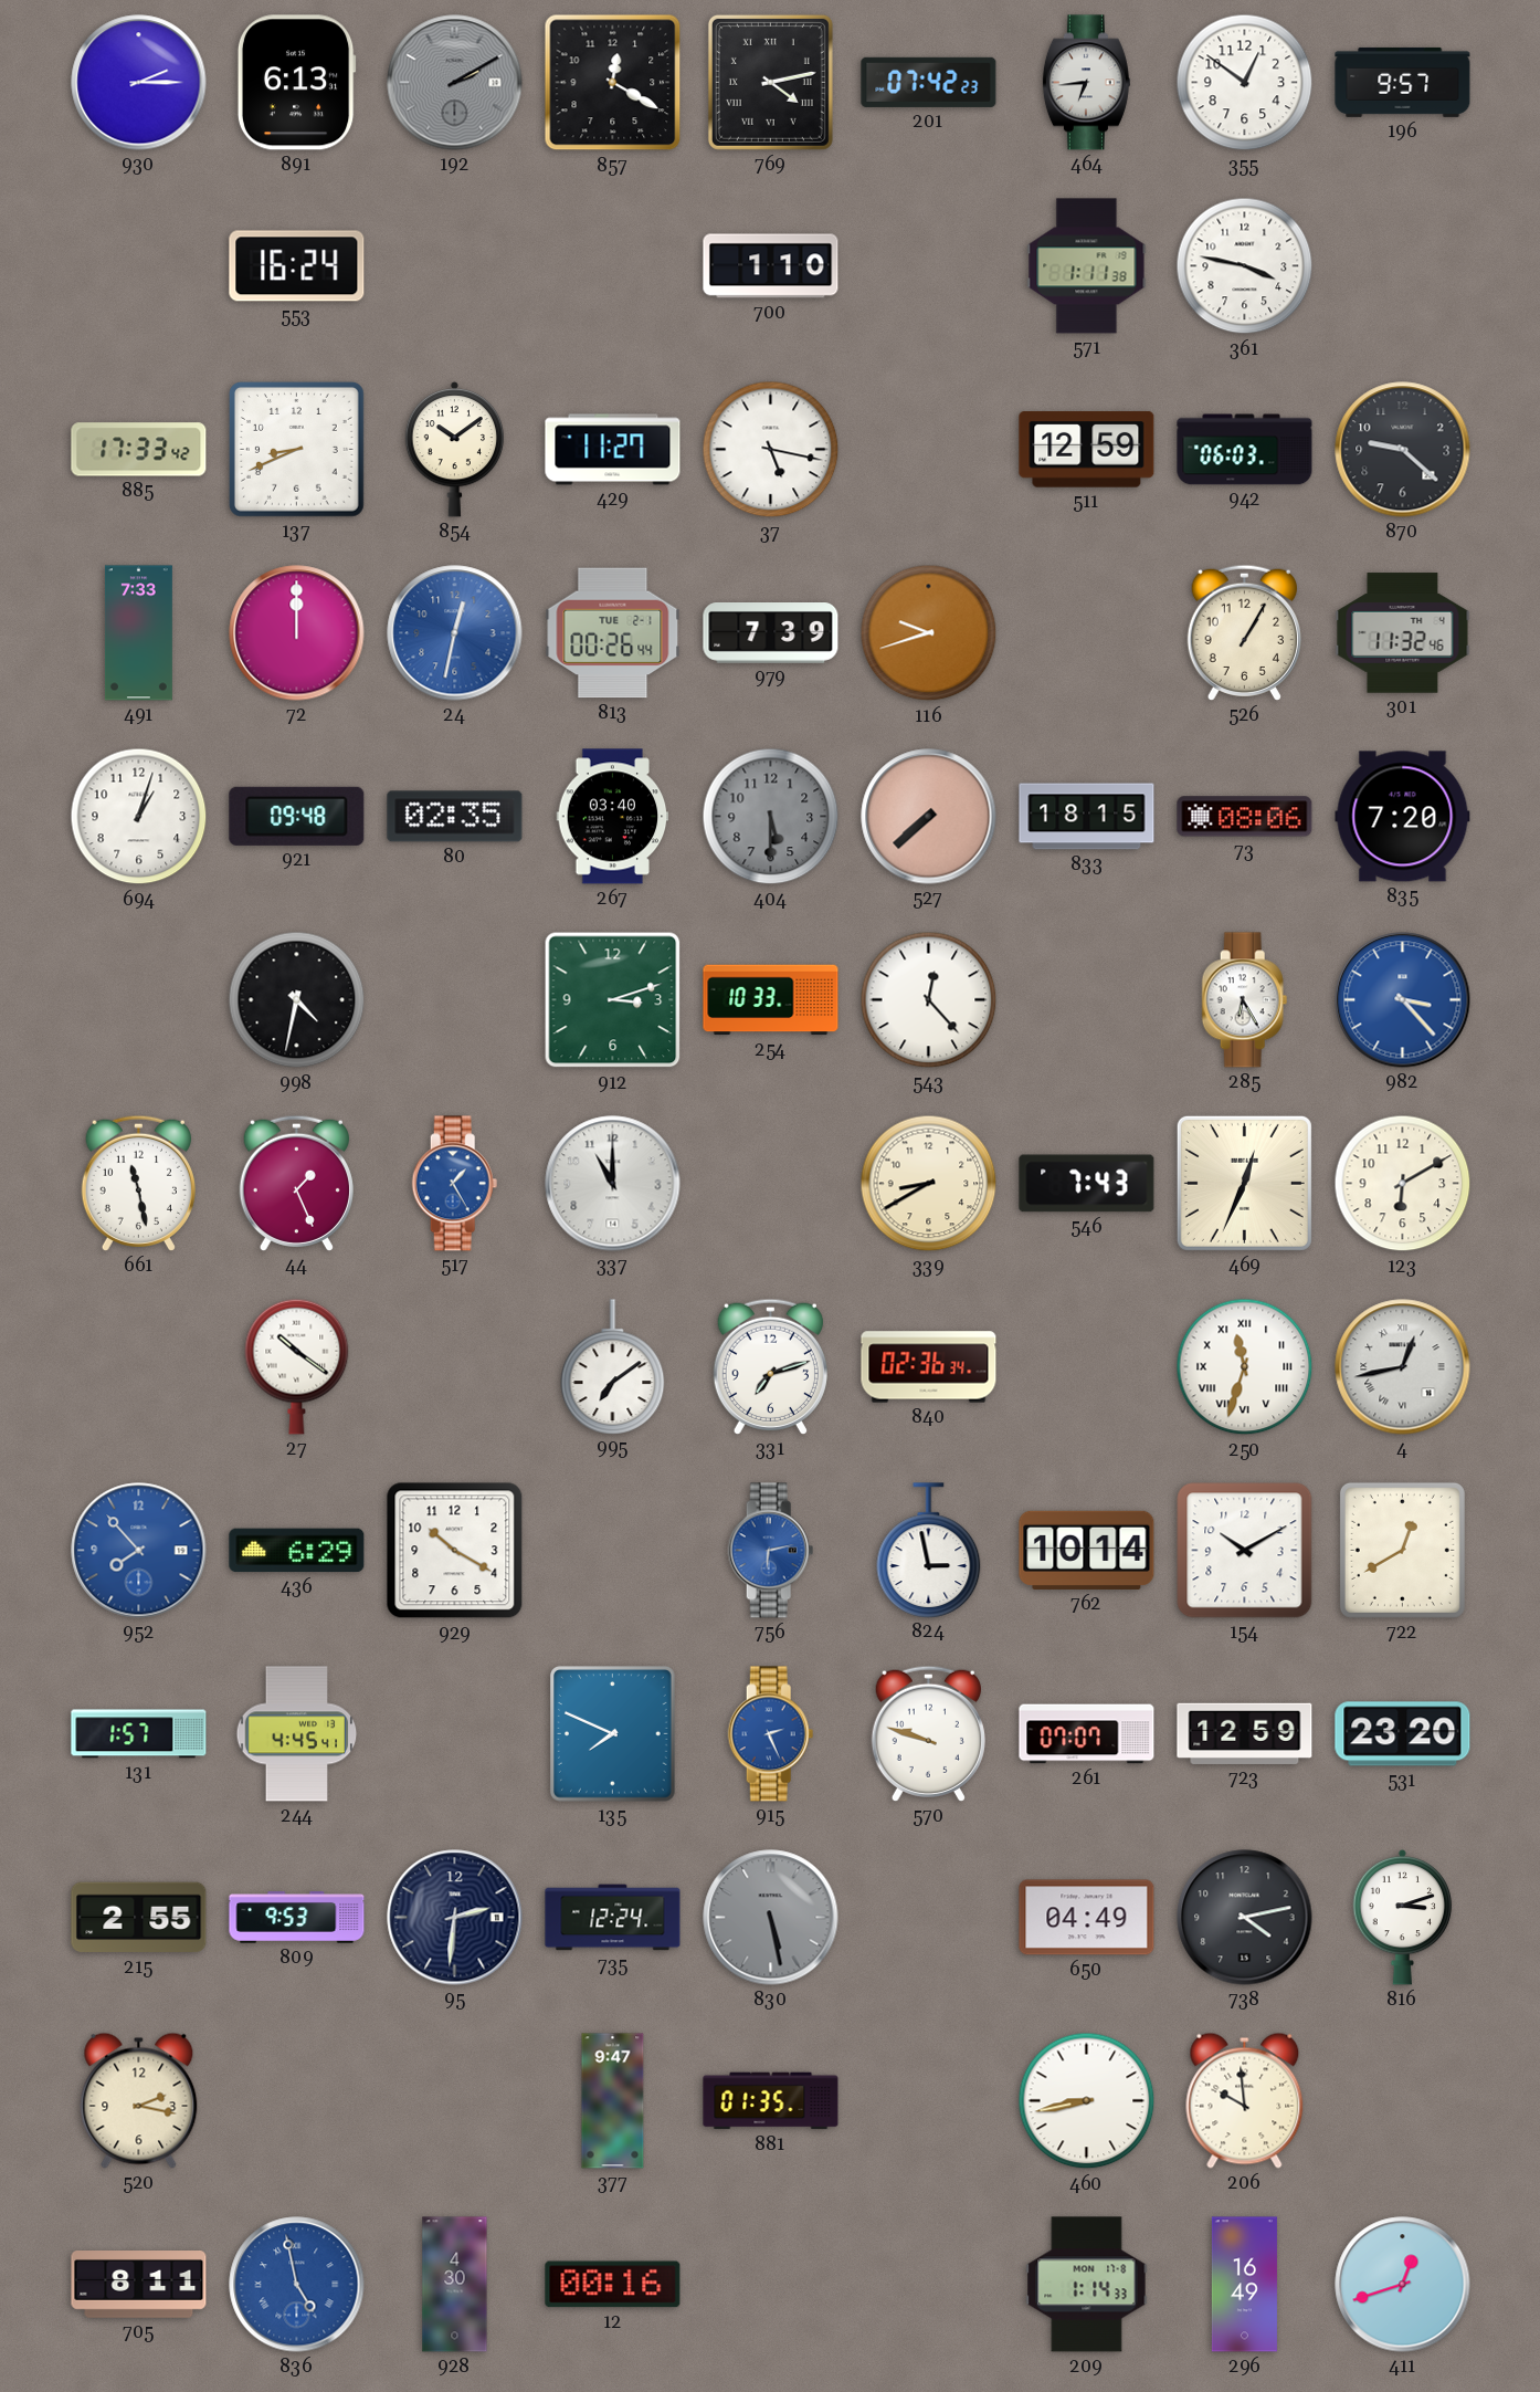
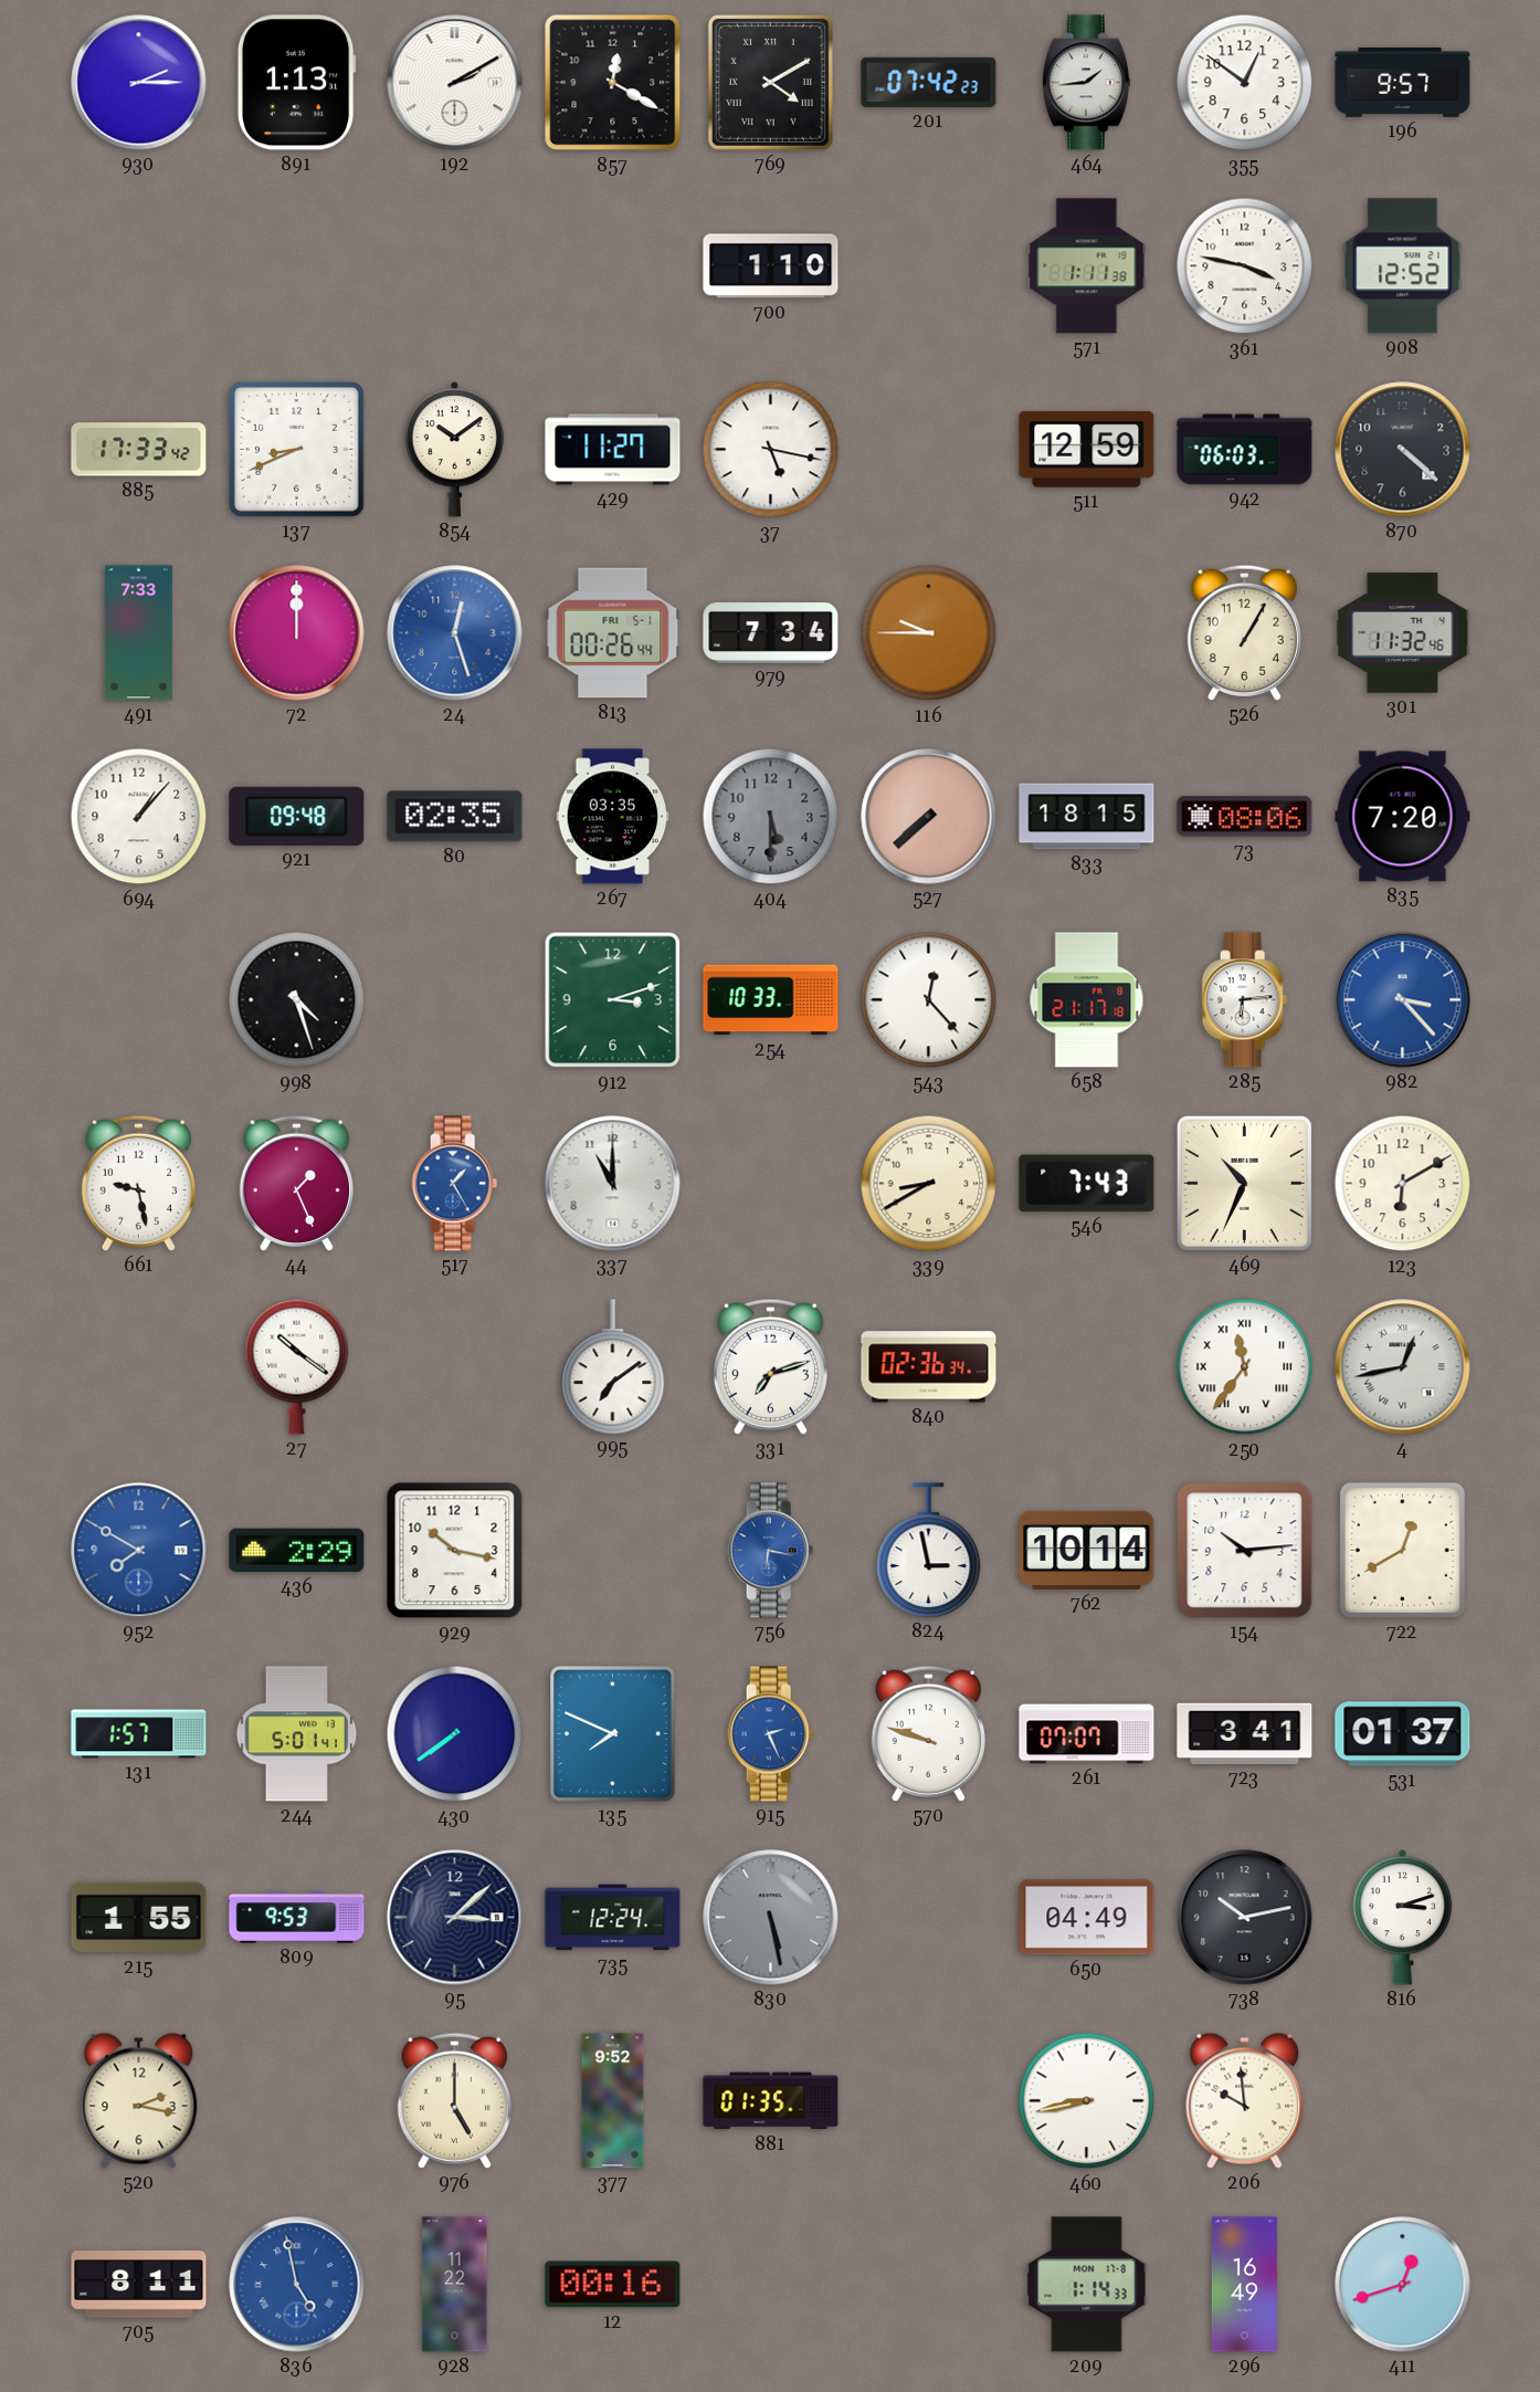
891: 6:13 -> 1:13
192 dial: grey -> white
769: 4:13 -> 4:10
464: 6:44 -> 1:44
553: 16:24 -> none
908: none -> 12:52
870: 9:22 -> 4:22
24: 12:32 -> 12:27
813 date: TUE 2-1 -> FRI 5-1
979: 7:39 -> 7:34
116: 9:42 -> 9:45
694: 1:03 -> 1:07
267: 03:40 -> 03:35
998: 4:32 -> 4:27
658: none -> 21:17
285: 6:25 -> 6:14
661: 11:28 -> 9:28
469: 12:34 -> 10:34
250: 11:33 -> 11:36
952: 7:53 -> 7:50
436: 6:29 -> 2:29
929: 10:20 -> 10:17
756: 6:13 -> 6:17
154: 10:10 -> 10:14
244: 4:45 -> 5:01
430: none -> 7:39
723: 12:59 -> 3:41
531: 23:20 -> 01:37
215: 2:55 -> 1:55
95: 2:31 -> 3:08
738: 4:13 -> 10:13
976: none -> 5:00
377: 9:47 -> 9:52
928: 4:30 -> 11:22
